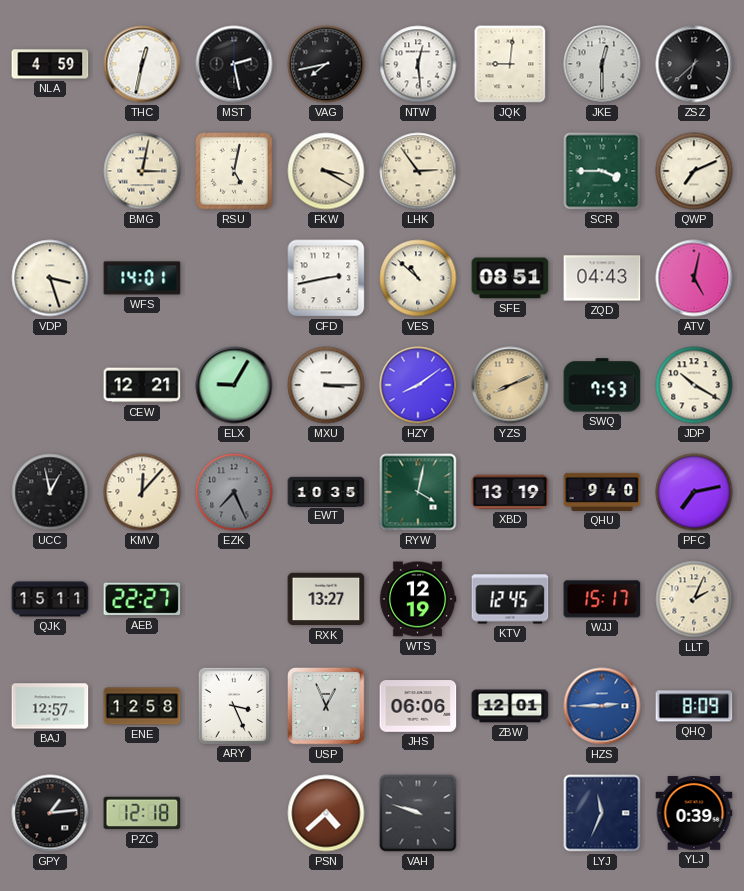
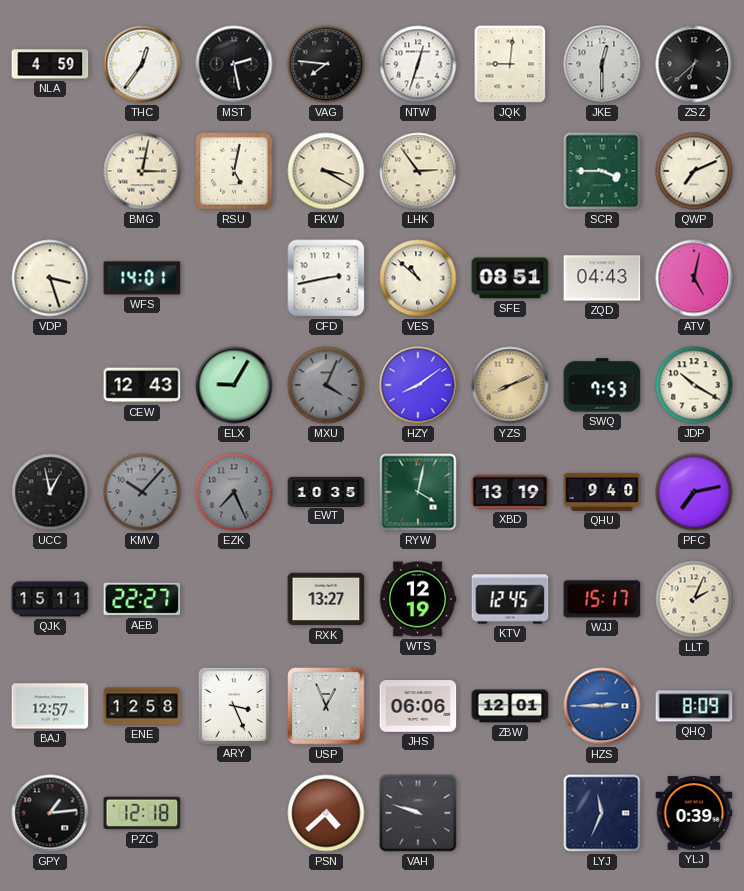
THC: 12:32 -> 12:36
VAG: 7:43 -> 7:46
NTW: 12:29 -> 12:33
CEW: 12:21 -> 12:43
MXU: 3:15 -> 4:04
MXU dial: white -> grey
KMV: 12:07 -> 10:07
KMV dial: cream -> grey
